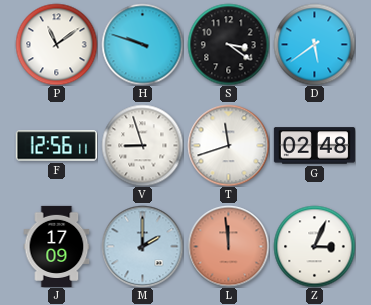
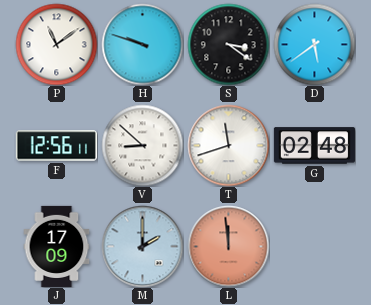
V: 8:57 -> 8:52
Z: 3:04 -> none
